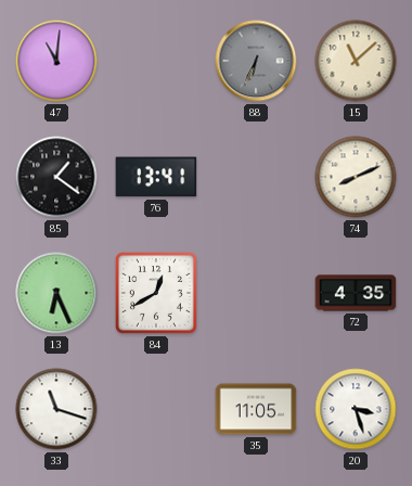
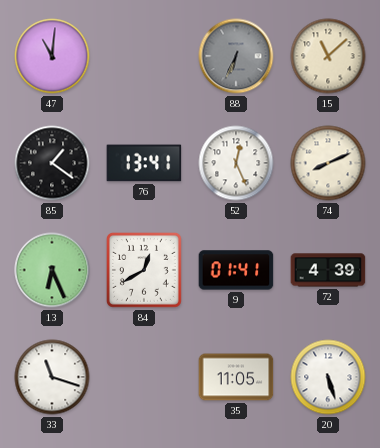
52: none -> 12:26
9: none -> 01:41
72: 4:35 -> 4:39
20: 3:27 -> 5:27
